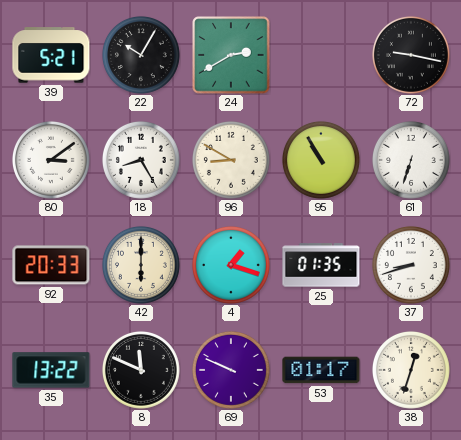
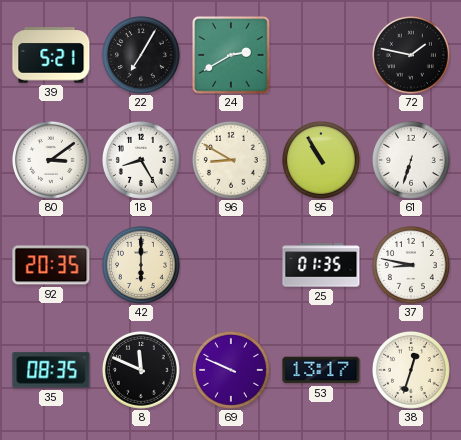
22: 10:05 -> 7:05
72: 9:17 -> 1:47
92: 20:33 -> 20:35
4: 1:18 -> none
37: 8:42 -> 8:47
35: 13:22 -> 08:35
53: 01:17 -> 13:17
